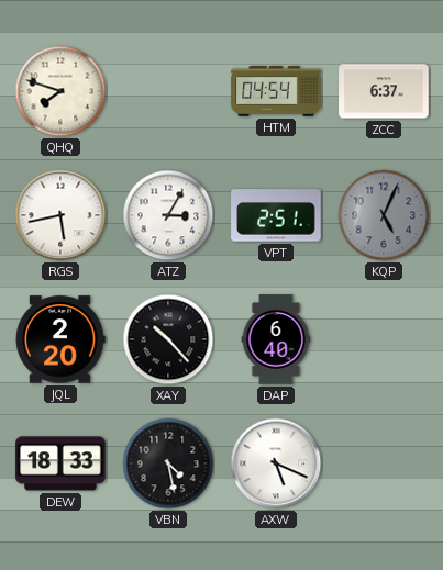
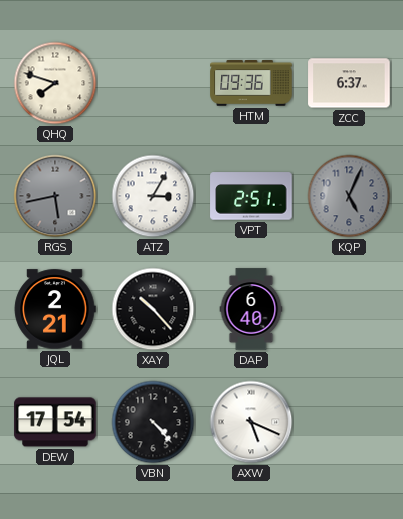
HTM: 04:54 -> 09:36
RGS dial: white -> grey
JQL: 2:20 -> 2:21
DEW: 18:33 -> 17:54
VBN: 4:28 -> 4:23
